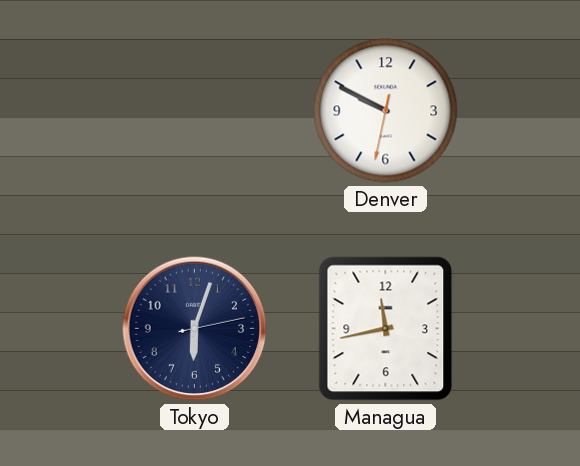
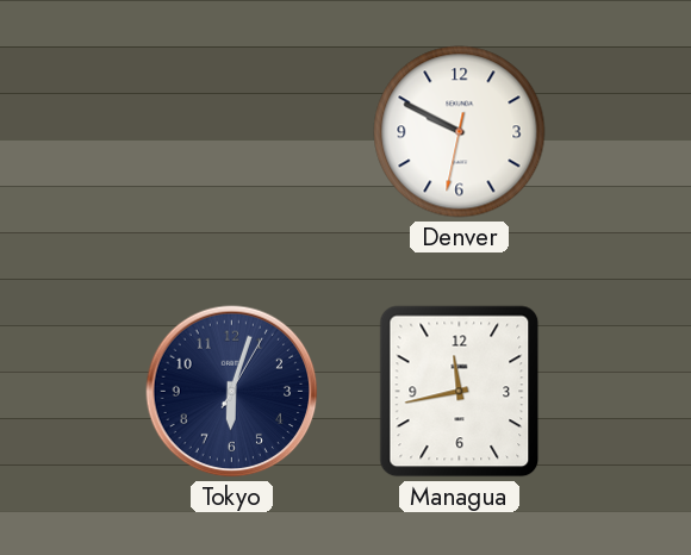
Tokyo: 6:03:13 -> 6:03:05
